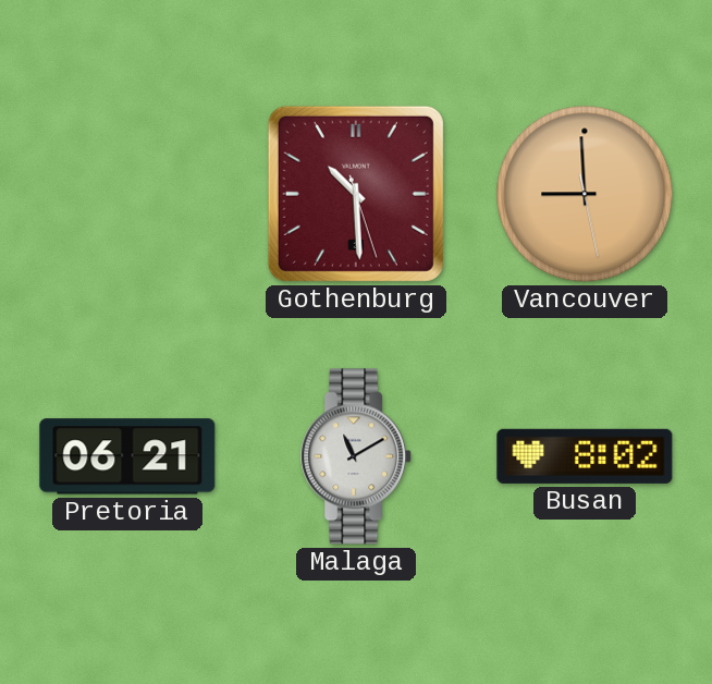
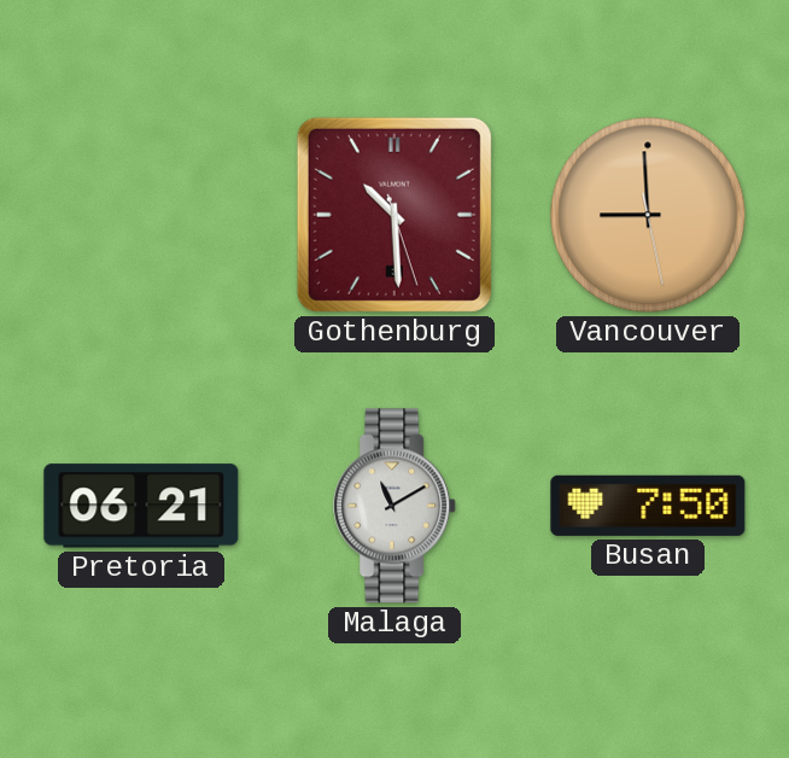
Busan: 8:02 -> 7:50
